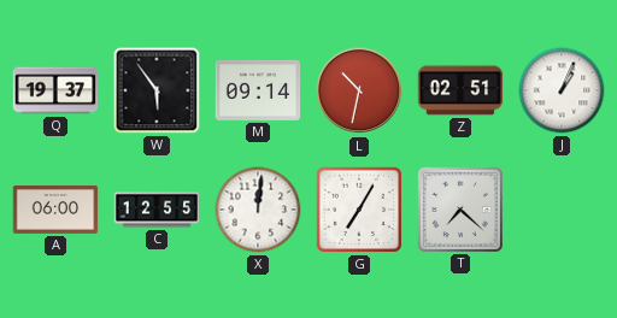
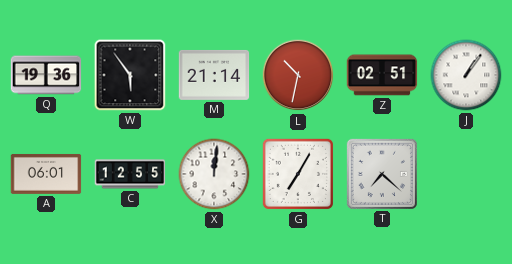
Q: 19:37 -> 19:36
M: 09:14 -> 21:14
J: 1:04 -> 1:06
A: 06:00 -> 06:01
